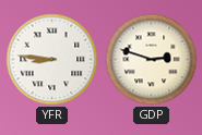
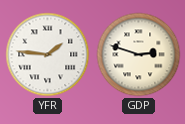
YFR: 8:46 -> 1:46
